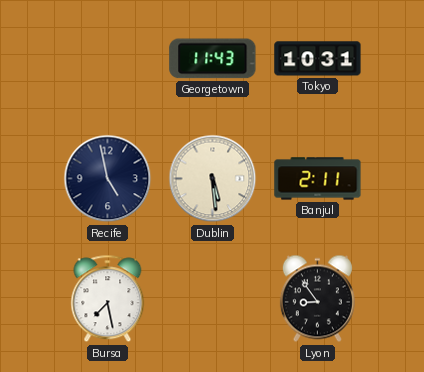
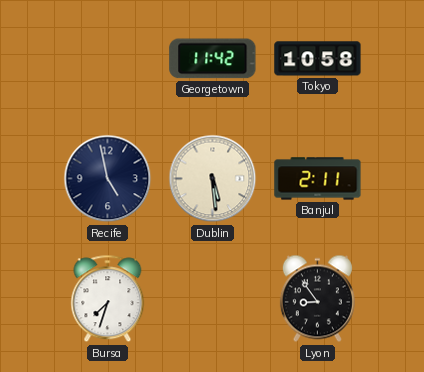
Georgetown: 11:43 -> 11:42
Tokyo: 10:31 -> 10:58
Bursa: 7:28 -> 7:33
